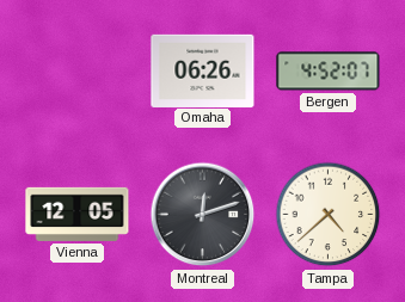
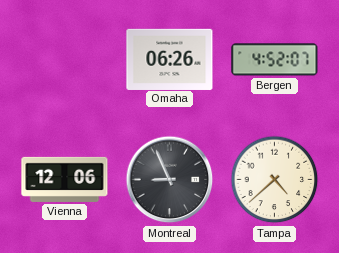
Vienna: 12:05 -> 12:06
Montreal: 12:12 -> 8:56
